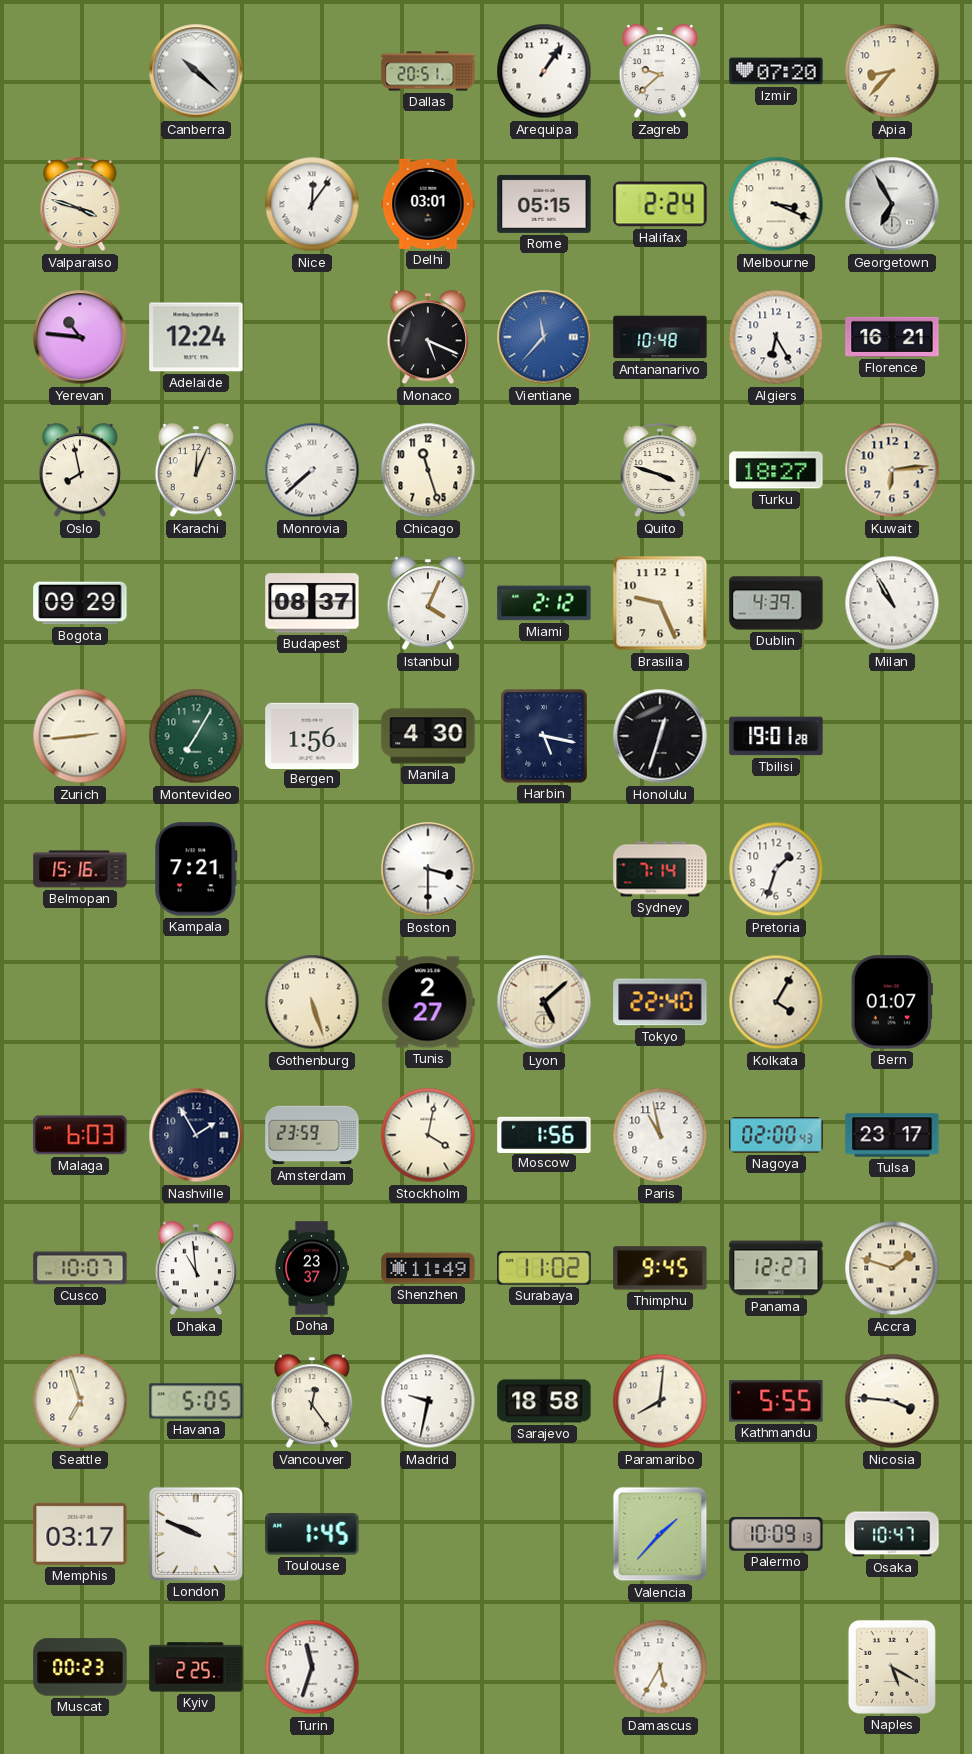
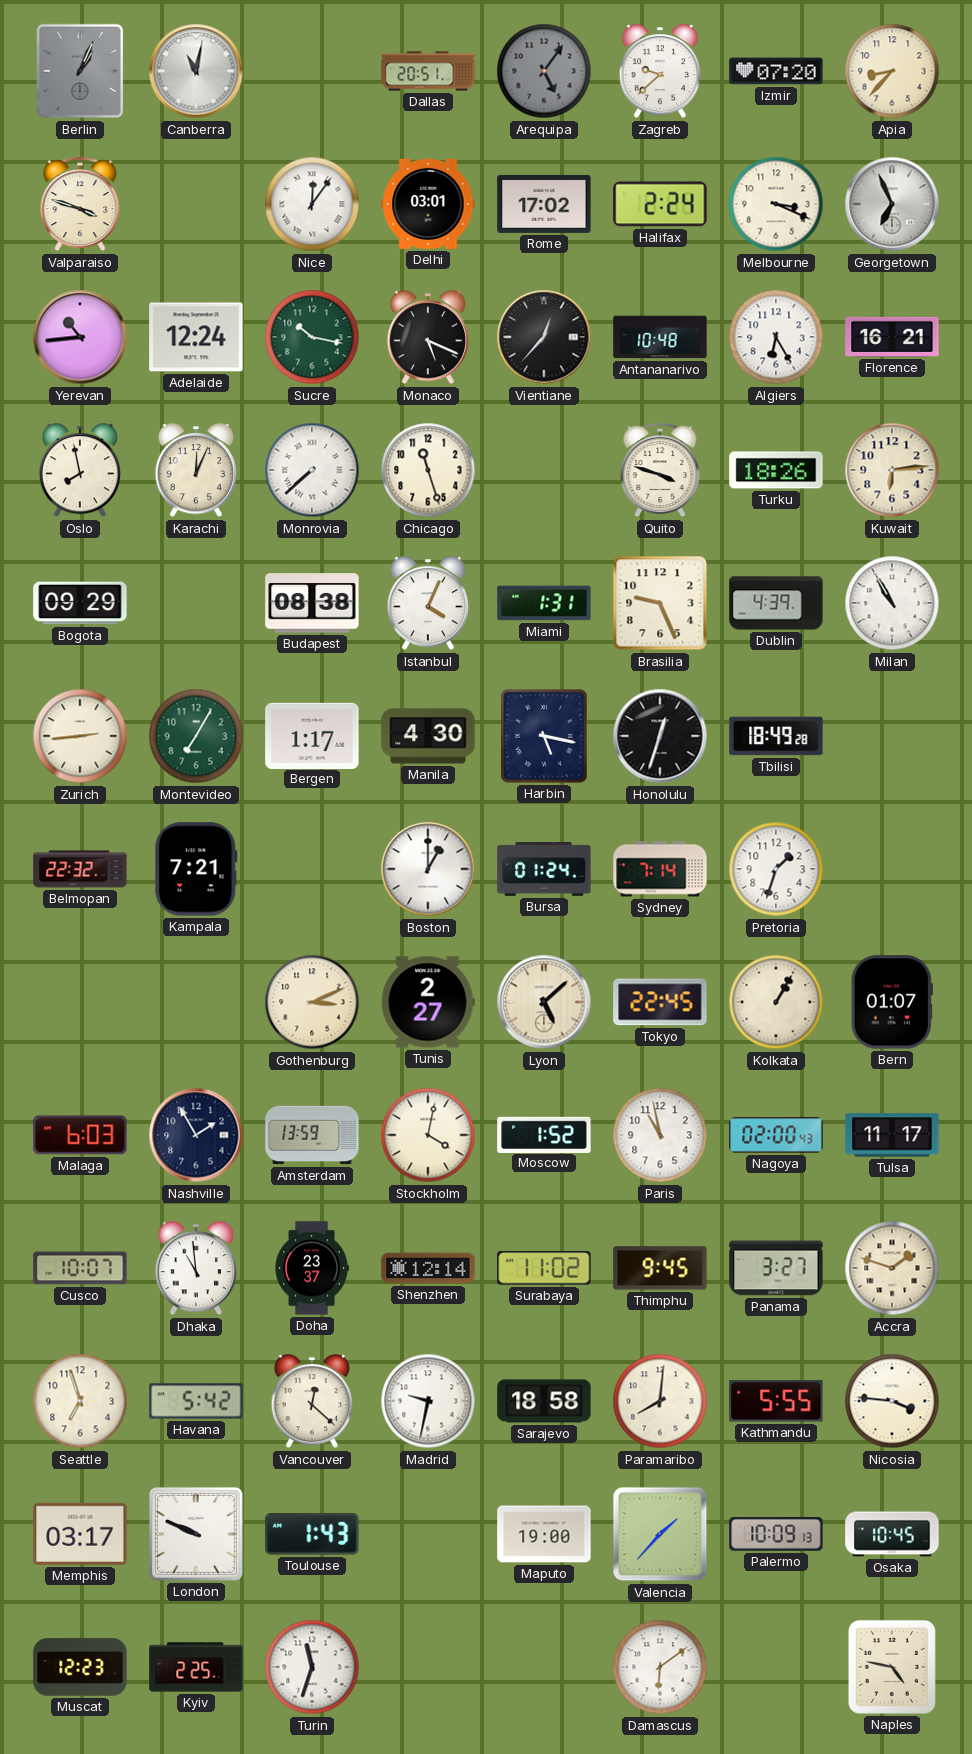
Berlin: none -> 1:04
Canberra: 10:22 -> 11:02
Arequipa: 1:06 -> 5:06
Arequipa dial: white -> grey
Rome: 05:15 -> 17:02
Georgetown: 6:55 -> 6:56
Yerevan: 10:46 -> 10:44
Sucre: none -> 10:17
Vientiane: 11:37 -> 12:37
Vientiane dial: blue -> black
Turku: 18:27 -> 18:26
Budapest: 08:37 -> 08:38
Miami: 2:12 -> 1:31
Bergen: 1:56 -> 1:17
Tbilisi: 19:01 -> 18:49
Belmopan: 15:16 -> 22:32
Boston: 3:30 -> 1:00
Bursa: none -> 01:24
Gothenburg: 5:27 -> 3:11
Tokyo: 22:40 -> 22:45
Kolkata: 4:05 -> 1:05
Amsterdam: 23:59 -> 13:59
Moscow: 1:56 -> 1:52
Tulsa: 23:17 -> 11:17
Shenzhen: 11:49 -> 12:14
Panama: 12:27 -> 3:27
Havana: 5:05 -> 5:42
Vancouver: 12:24 -> 12:22
Toulouse: 1:45 -> 1:43
Maputo: none -> 19:00
Osaka: 10:47 -> 10:45
Muscat: 00:23 -> 12:23
Damascus: 5:35 -> 6:09
Naples: 5:20 -> 4:47
